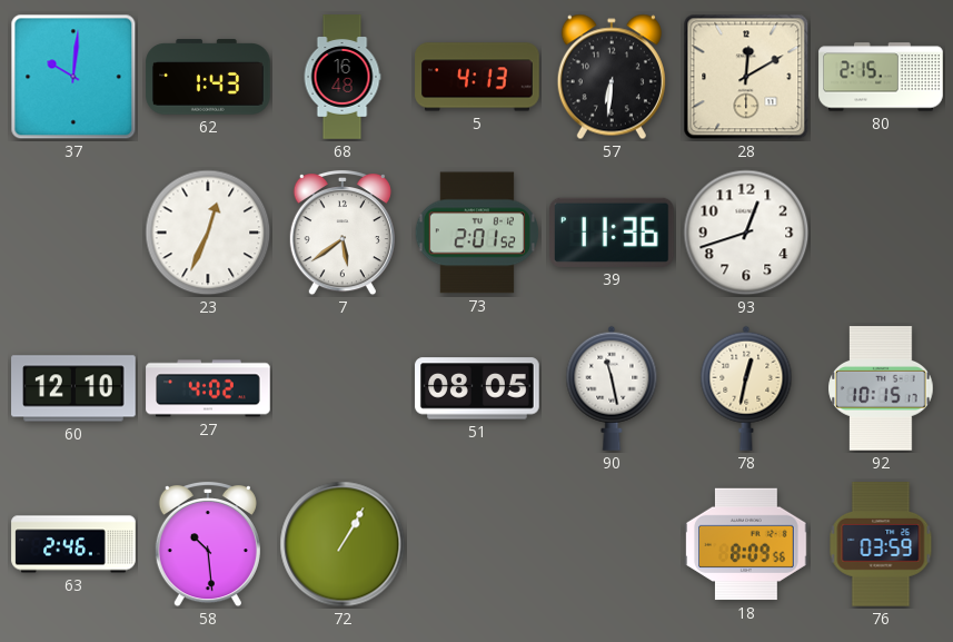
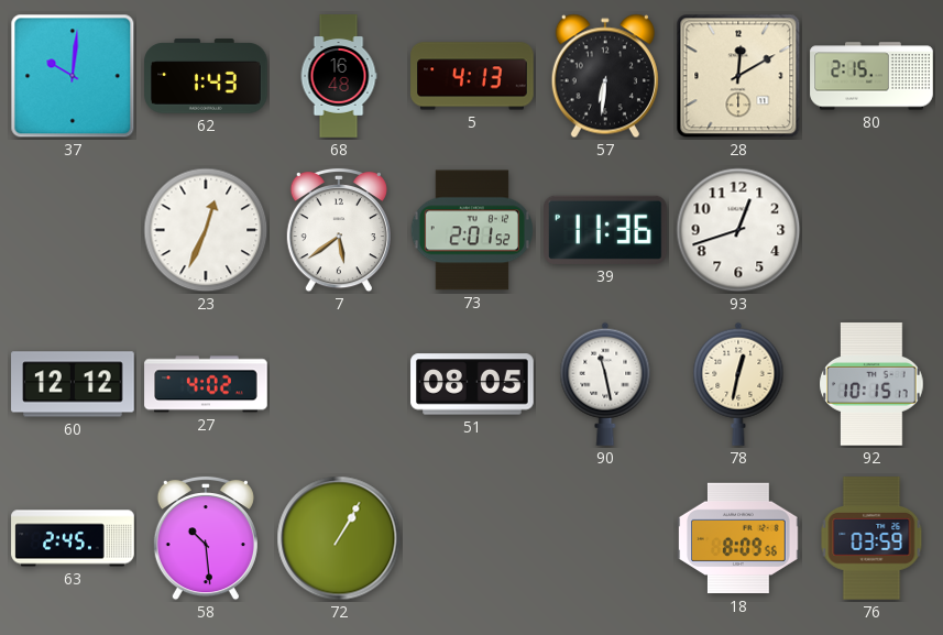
60: 12:10 -> 12:12
63: 2:46 -> 2:45
